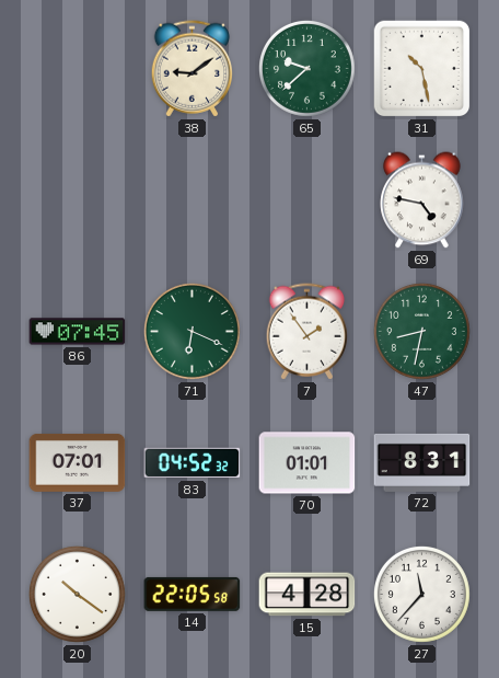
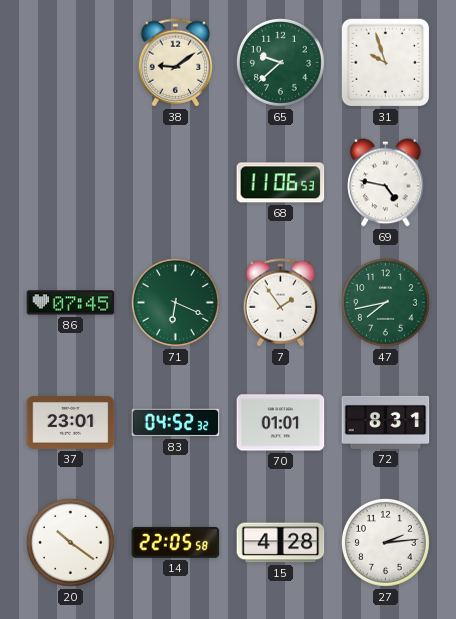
31: 10:28 -> 9:57
68: none -> 11:06
47: 8:32 -> 7:43
37: 07:01 -> 23:01
27: 11:37 -> 2:14
